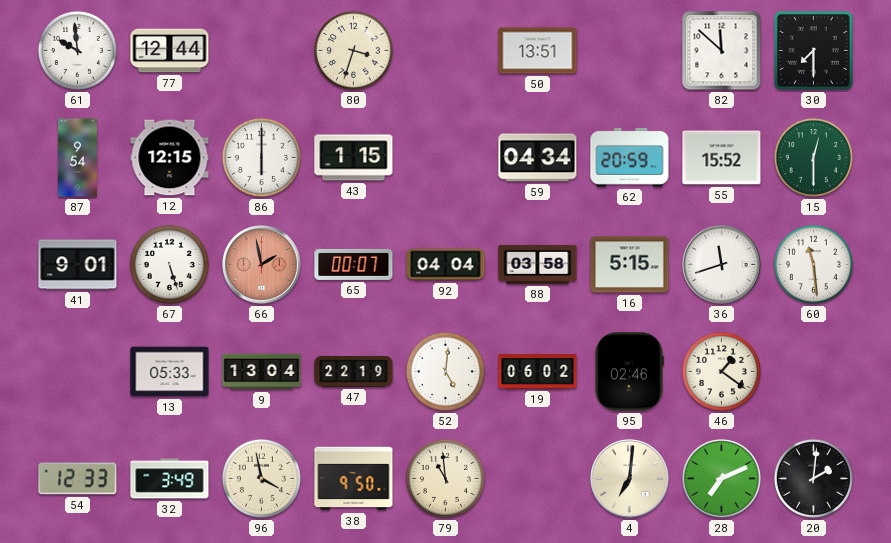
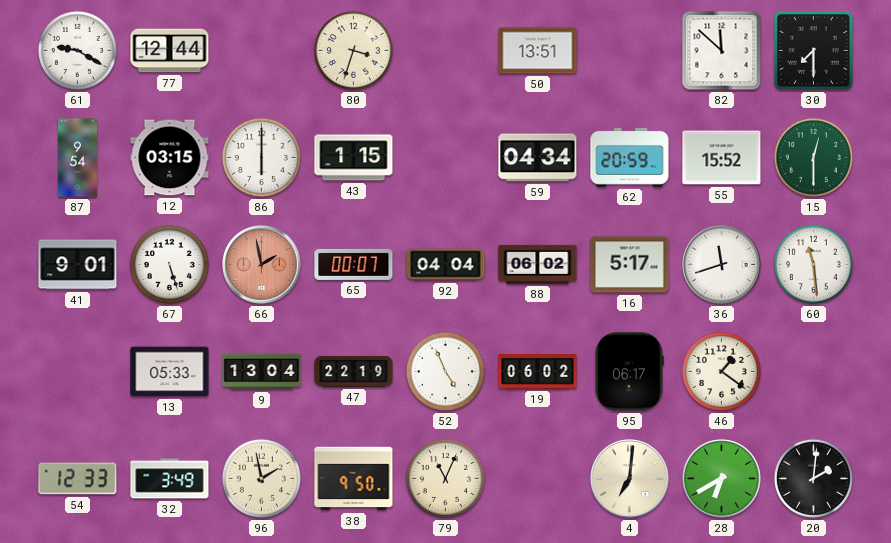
61: 9:59 -> 9:20
12: 12:15 -> 03:15
88: 03:58 -> 06:02
16: 5:15 -> 5:17
52: 5:01 -> 4:56
95: 02:46 -> 06:17
96: 3:58 -> 1:58
79: 10:59 -> 11:04
28: 7:11 -> 6:40
